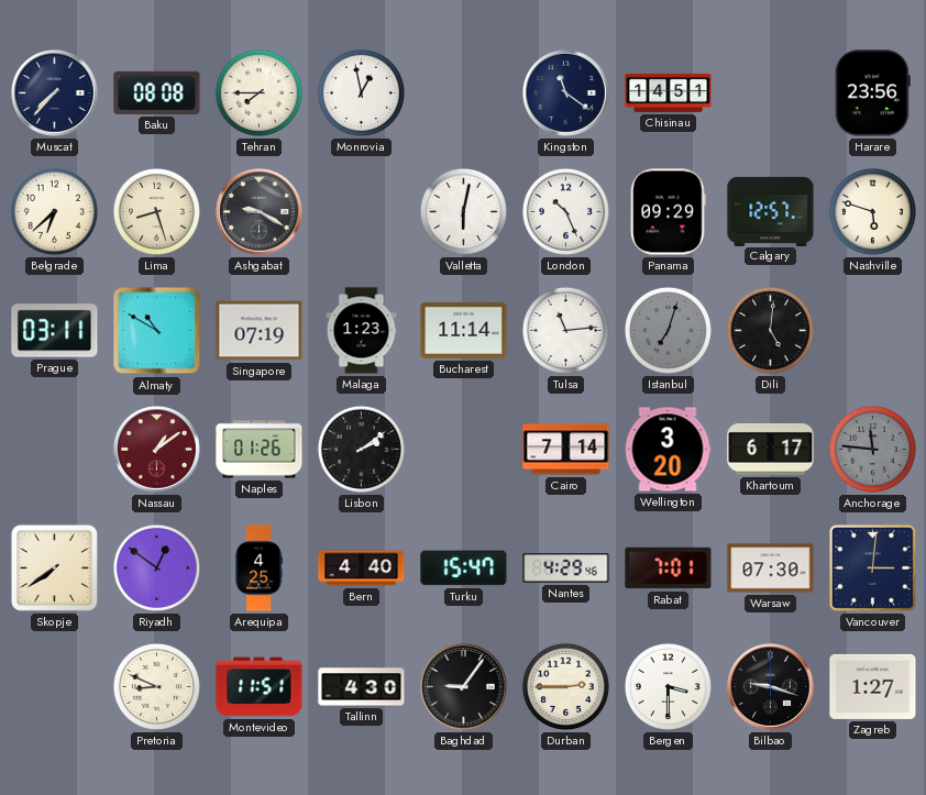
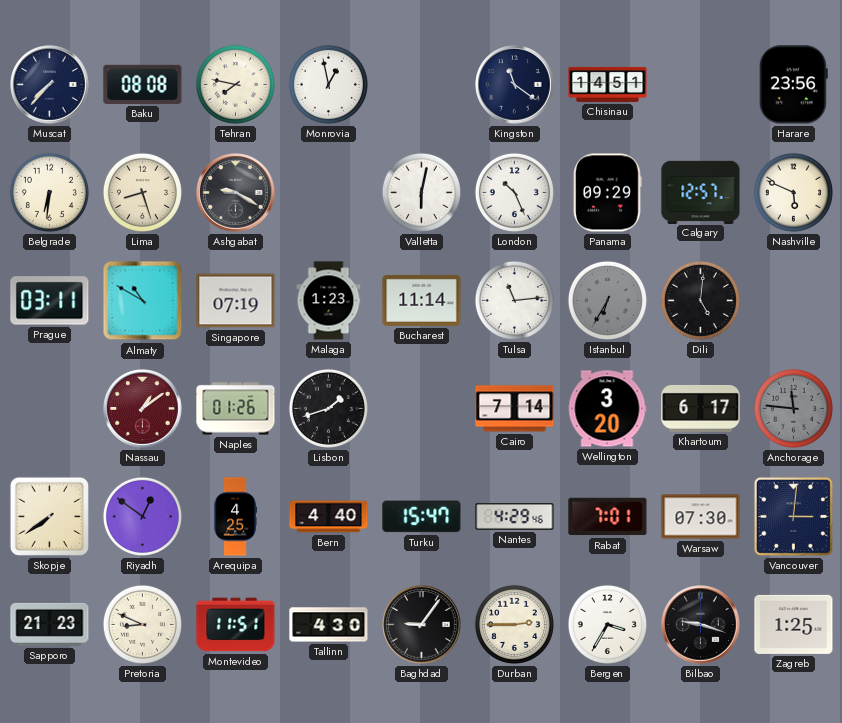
Tehran: 7:45 -> 7:47
Belgrade: 6:38 -> 6:31
Nashville: 5:48 -> 5:49
Istanbul: 7:03 -> 6:35
Lisbon: 2:09 -> 1:42
Sapporo: none -> 21:23
Bergen: 3:30 -> 3:35
Zagreb: 1:27 -> 1:25
